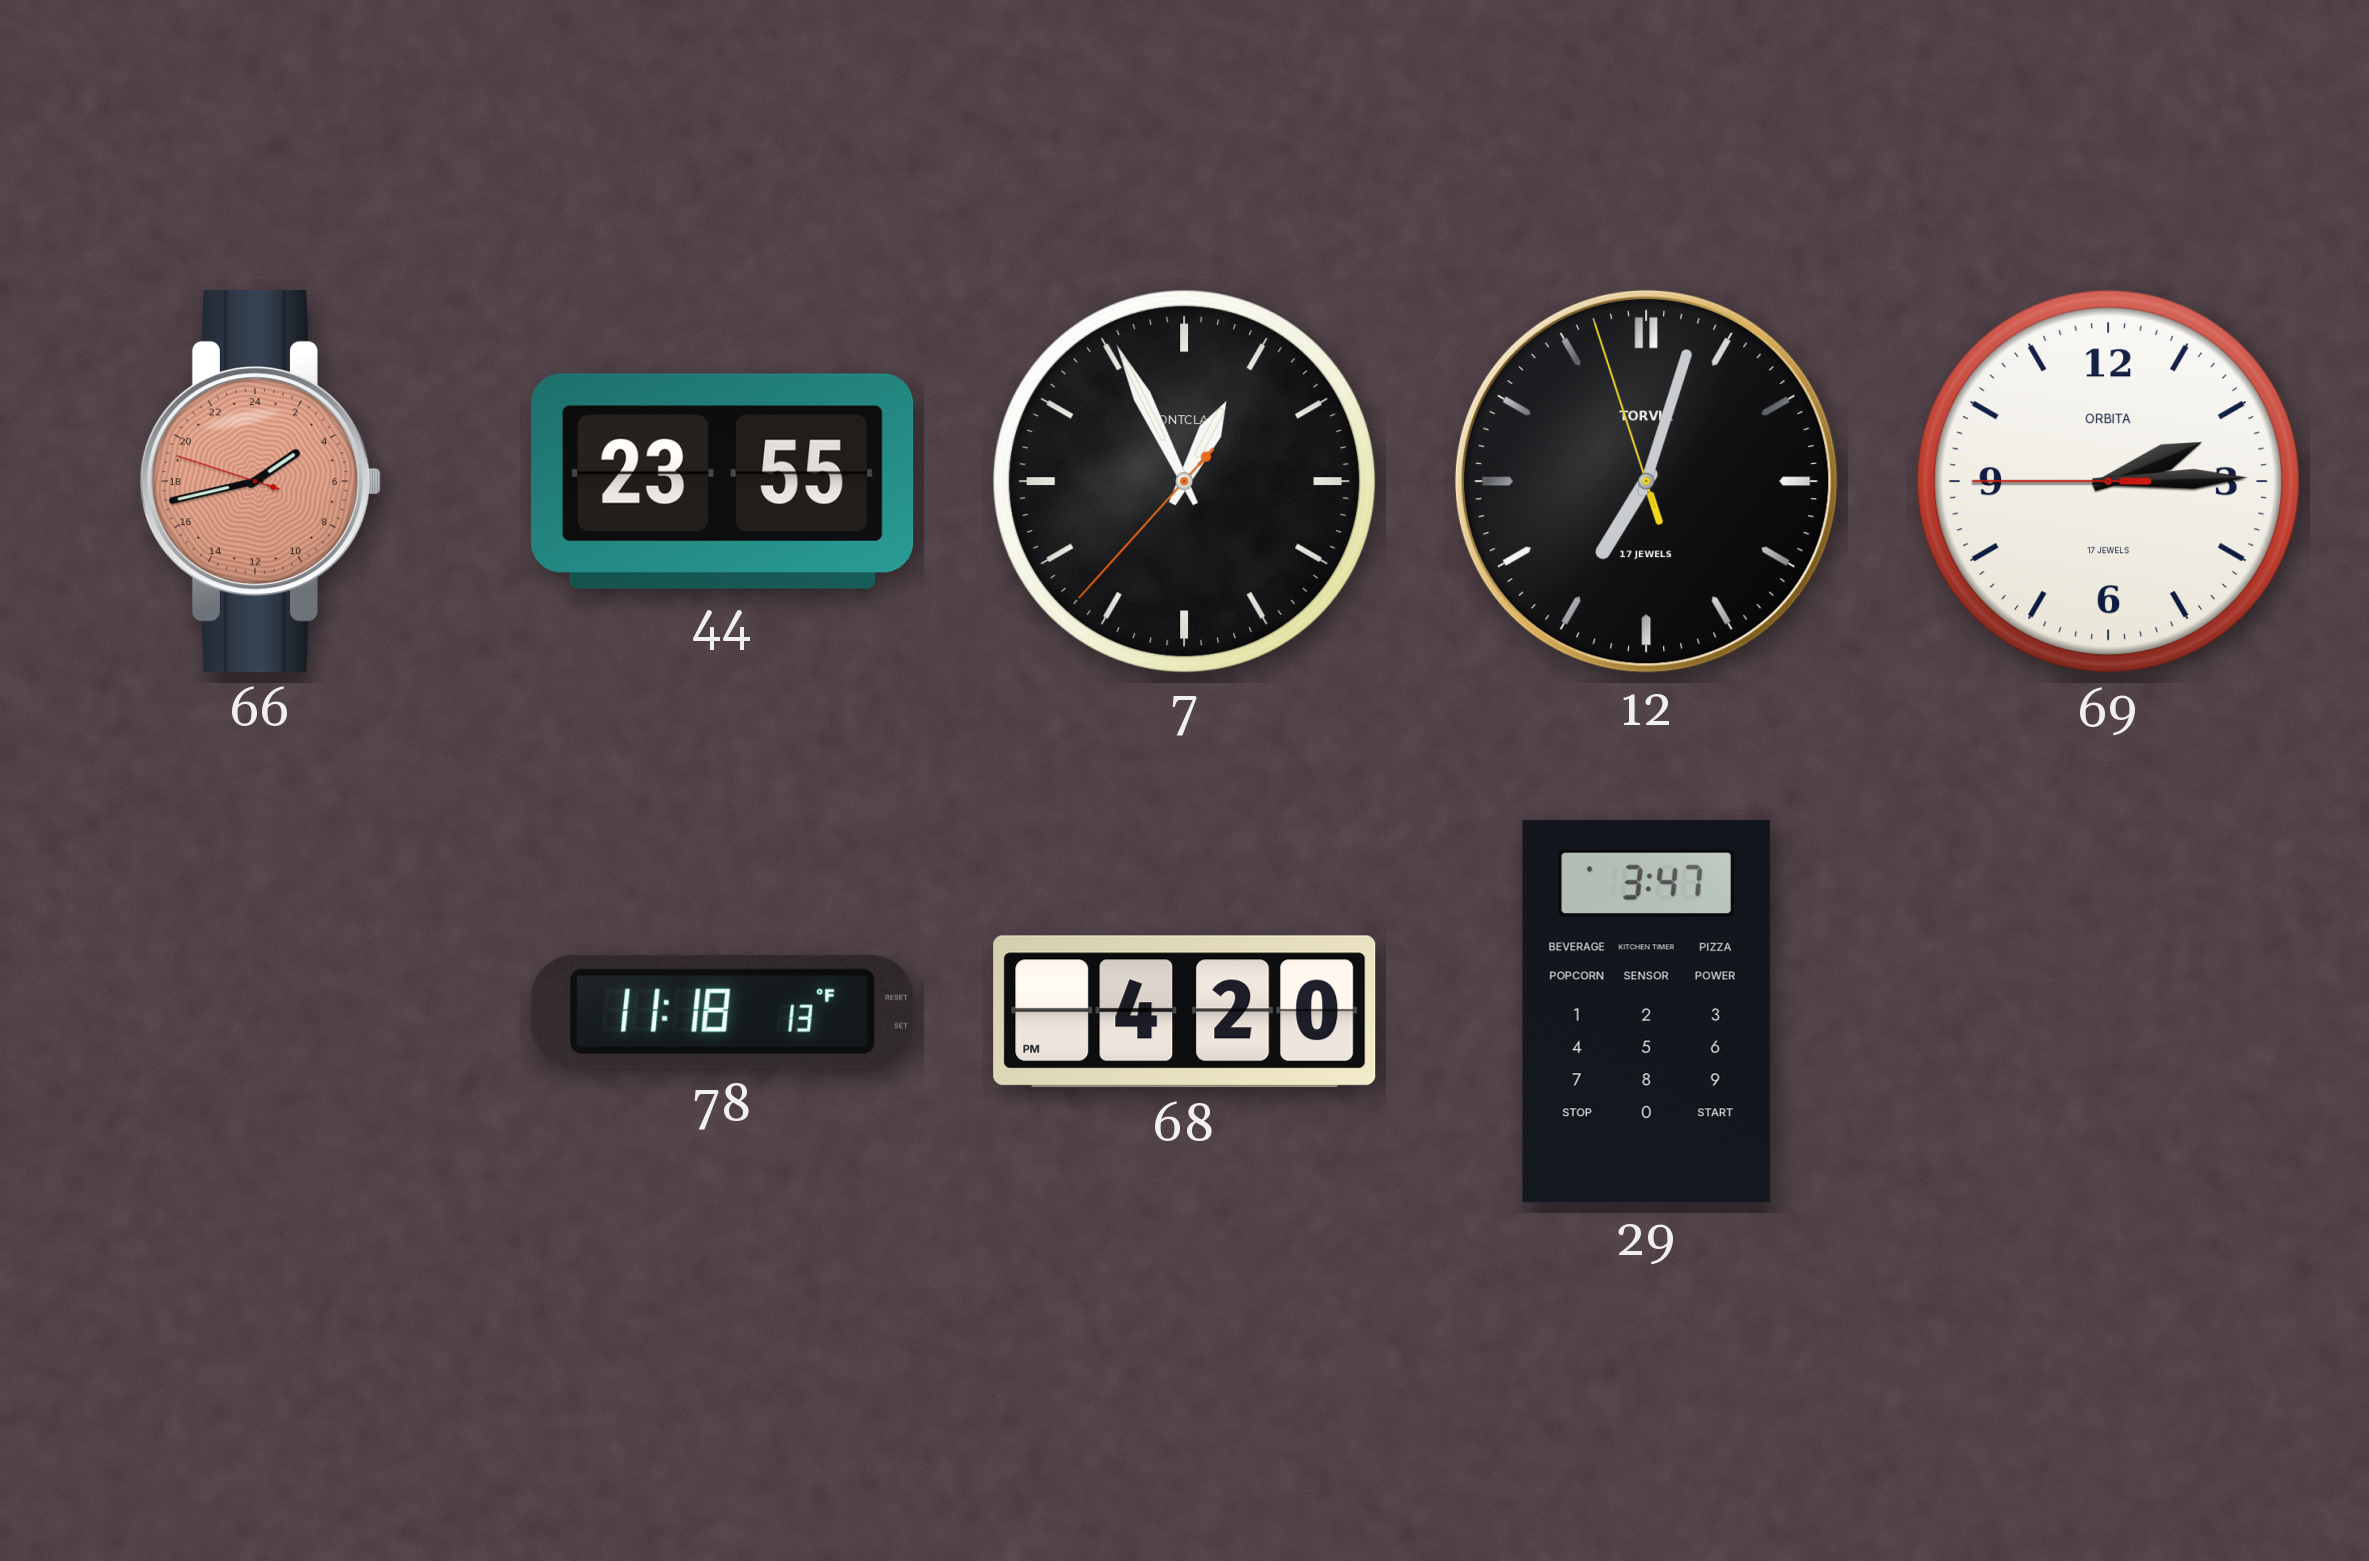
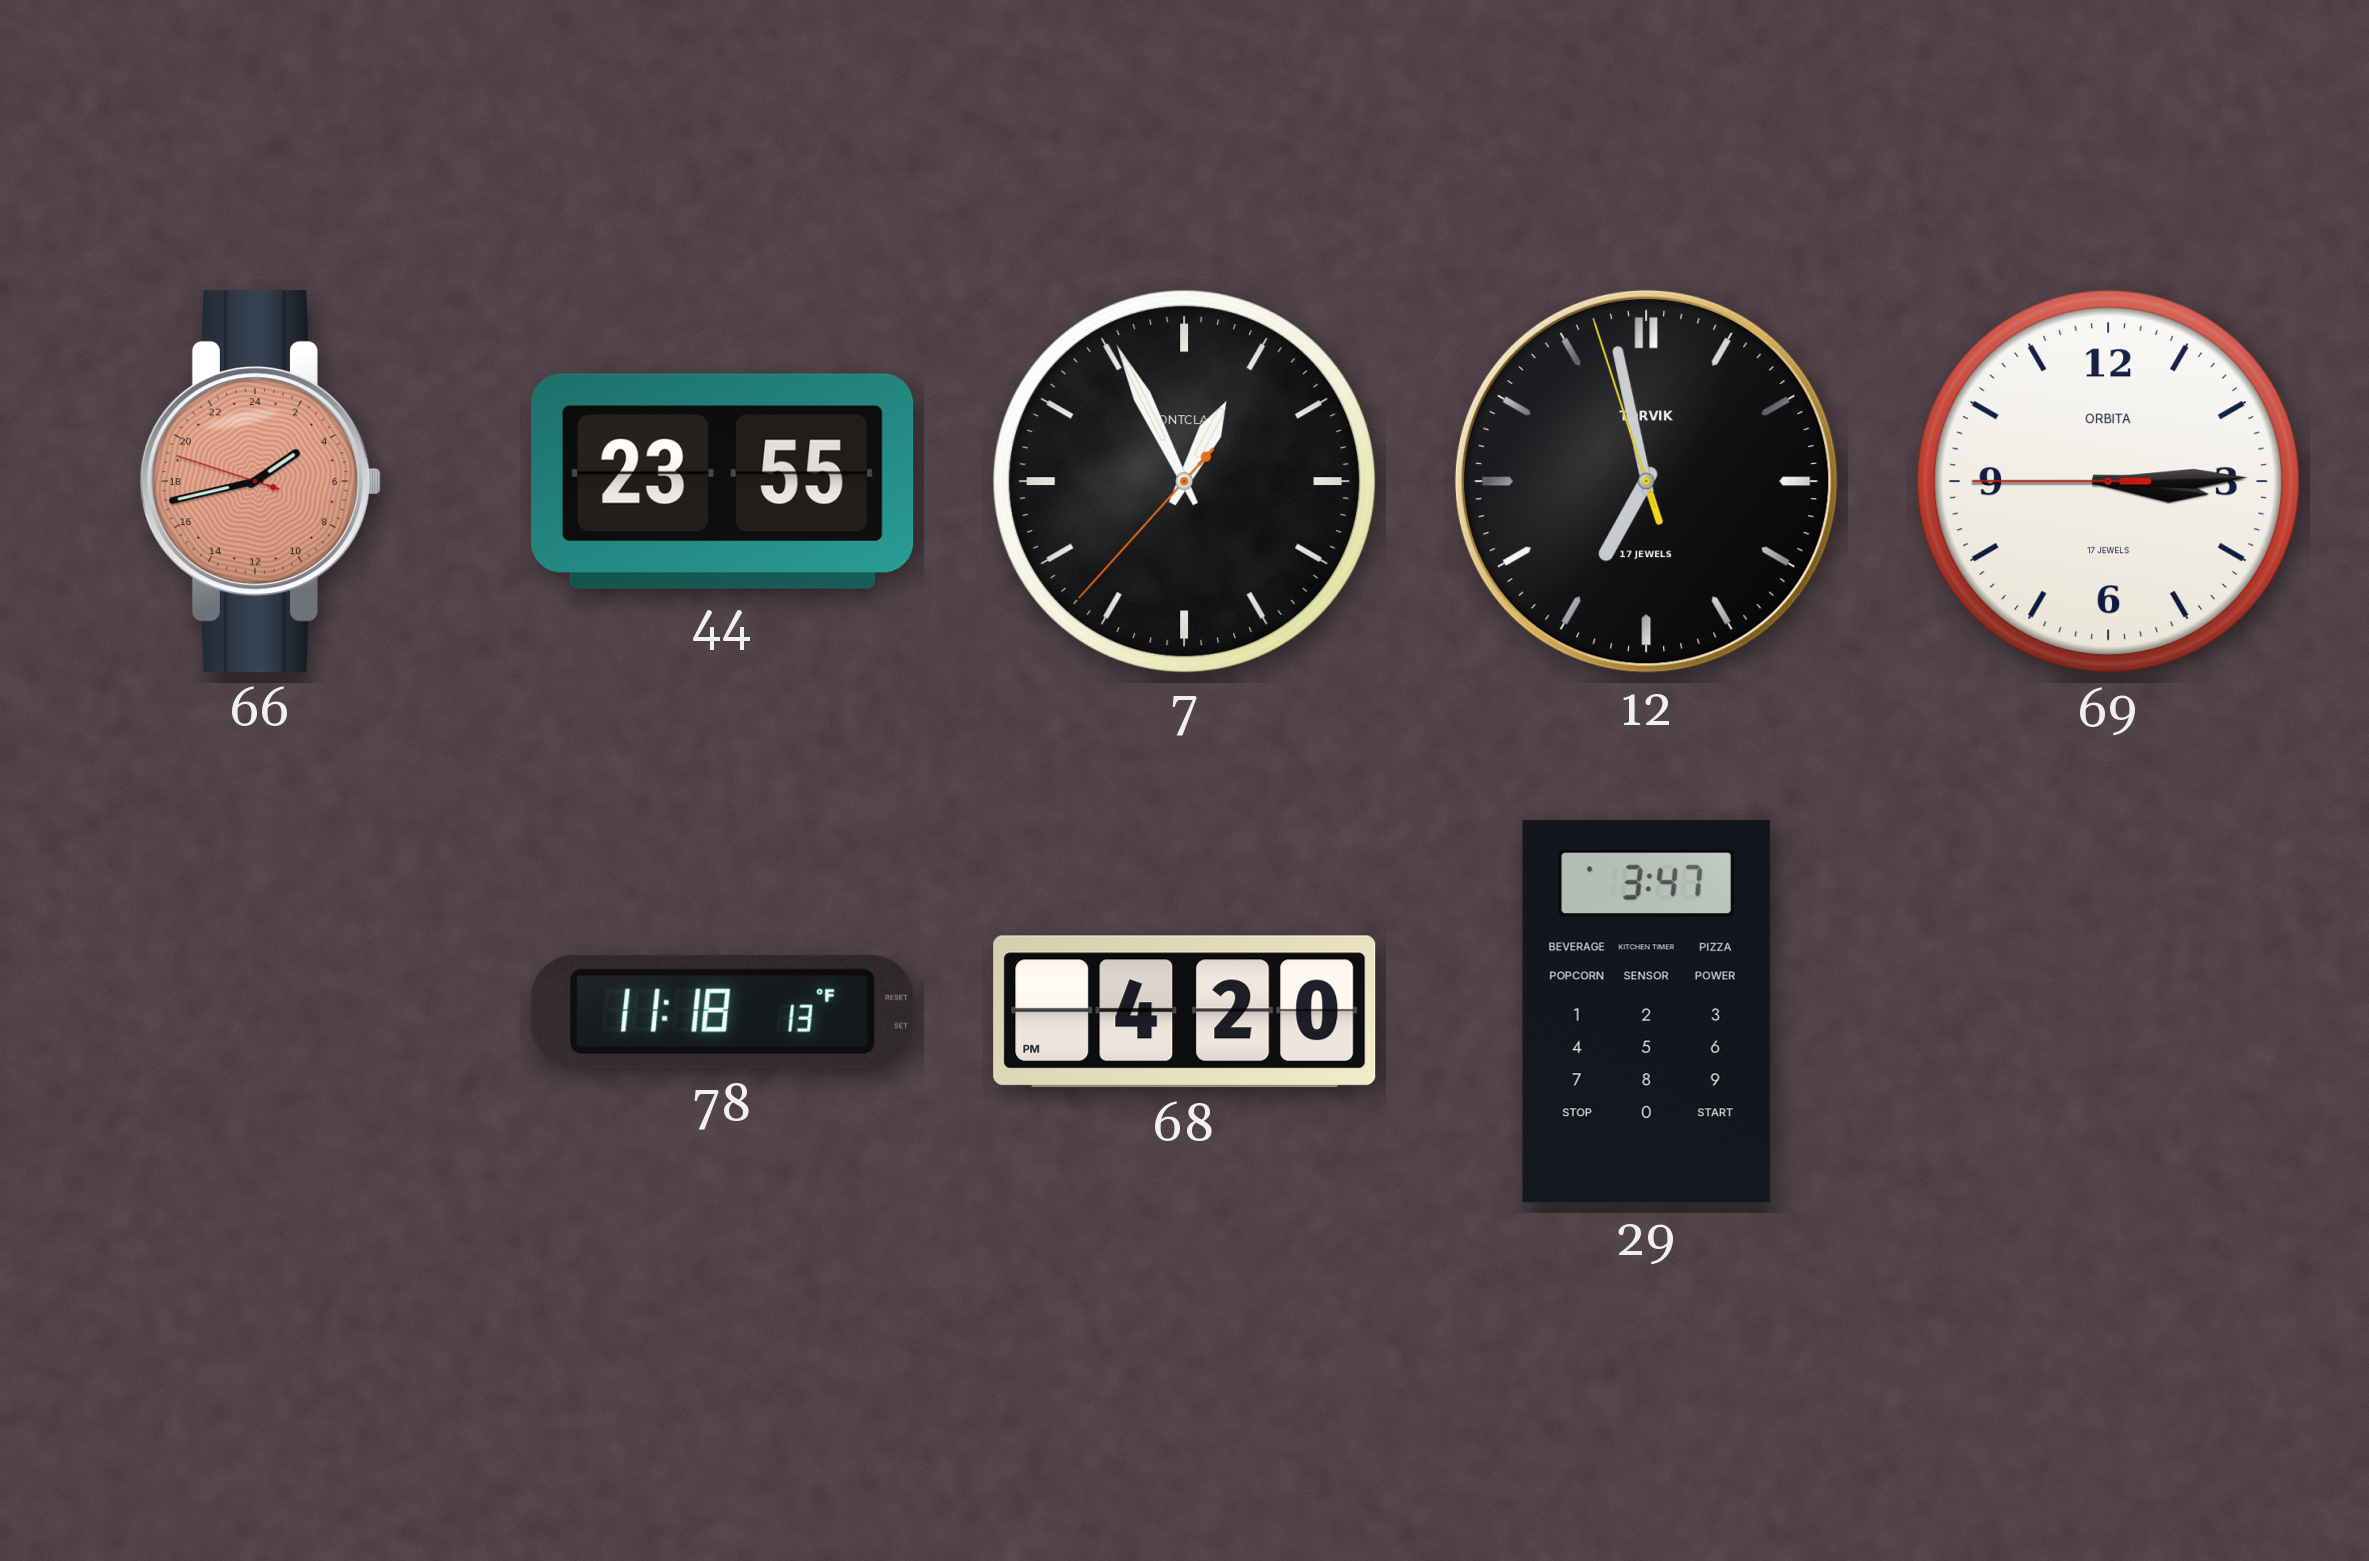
12: 7:02 -> 6:57
69: 2:14 -> 3:14
